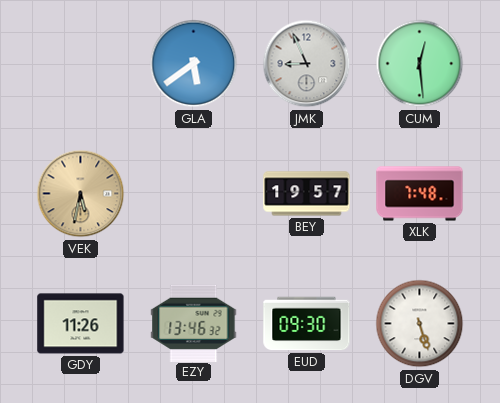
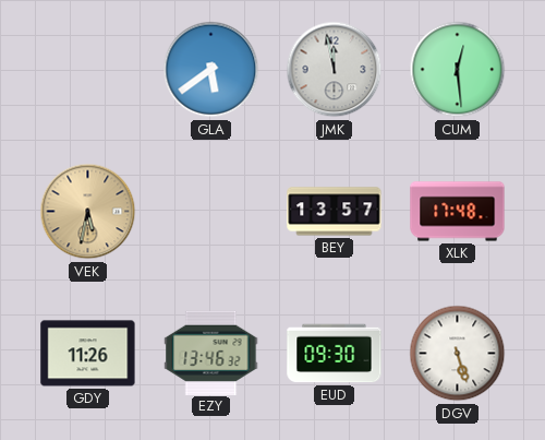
JMK: 8:56 -> 11:58
BEY: 19:57 -> 13:57
XLK: 7:48 -> 17:48
